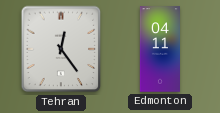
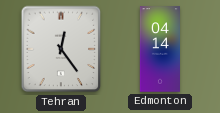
Edmonton: 04:11 -> 04:14
